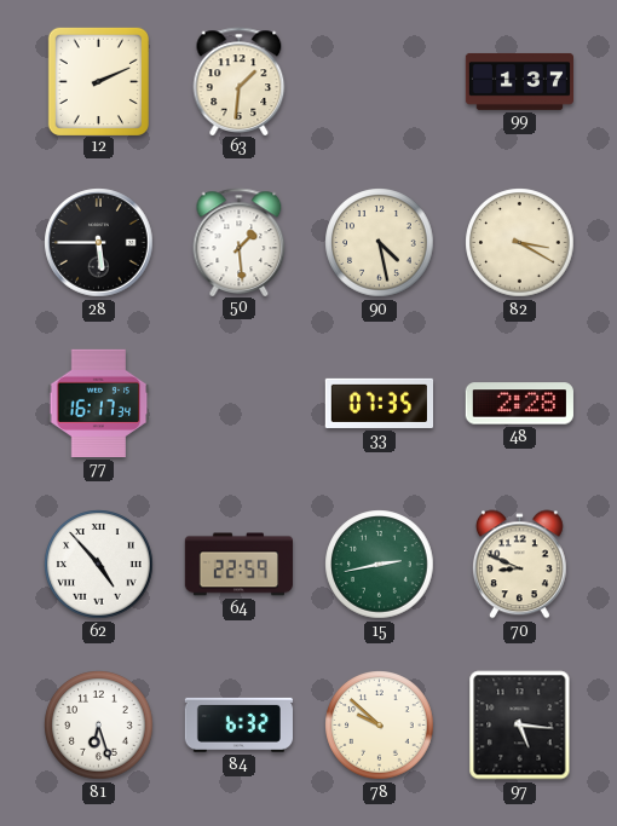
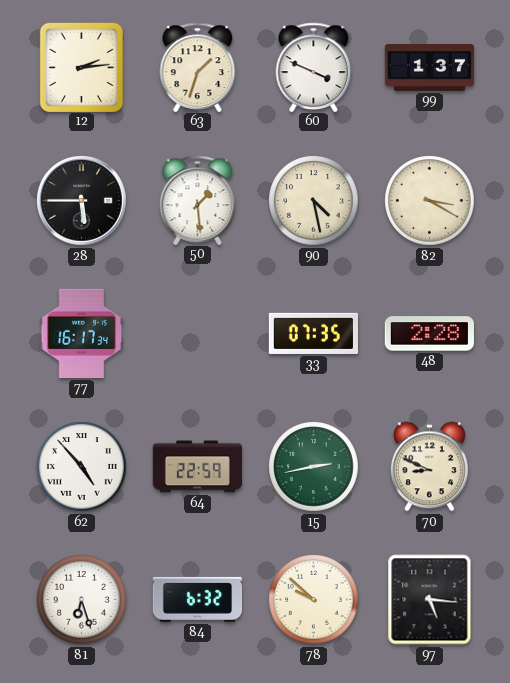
12: 2:11 -> 2:14
63: 1:31 -> 1:33
60: none -> 3:49
